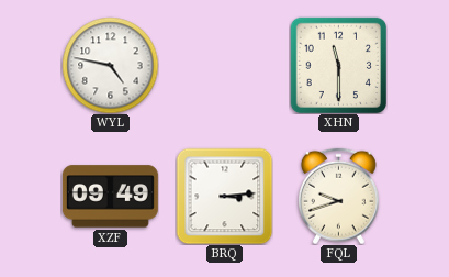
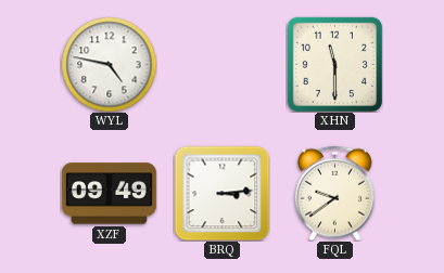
FQL: 9:42 -> 9:39
